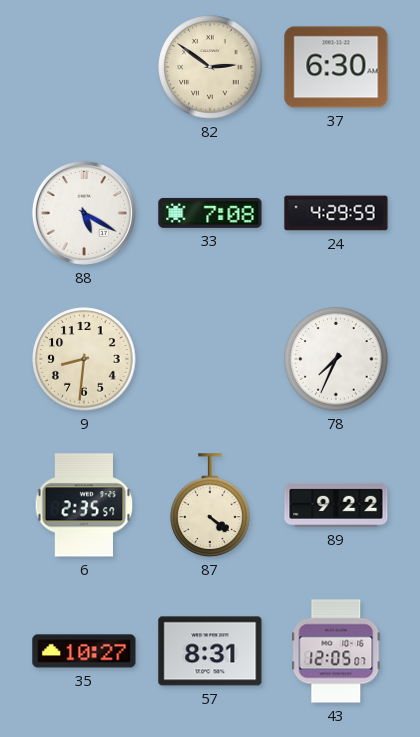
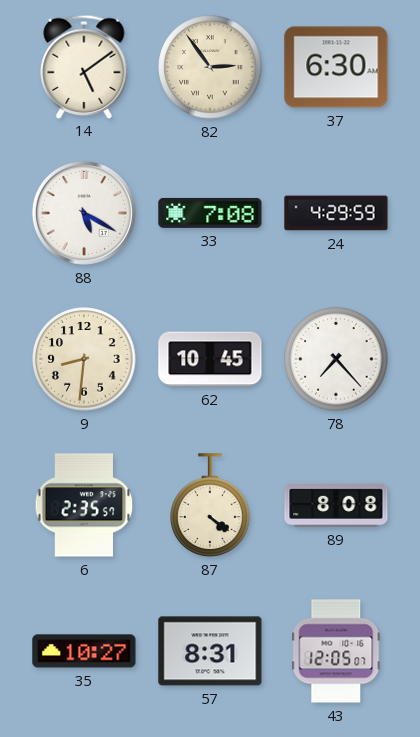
14: none -> 5:09
82: 2:51 -> 2:54
62: none -> 10:45
78: 7:34 -> 7:23
89: 9:22 -> 8:08
